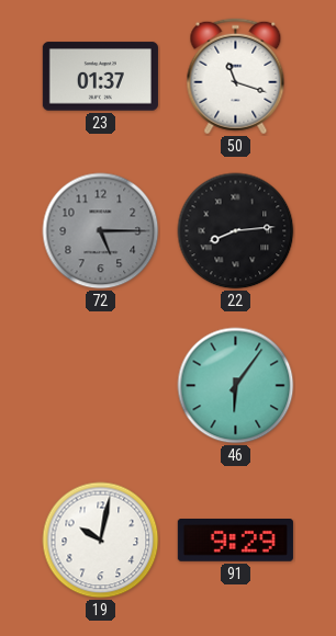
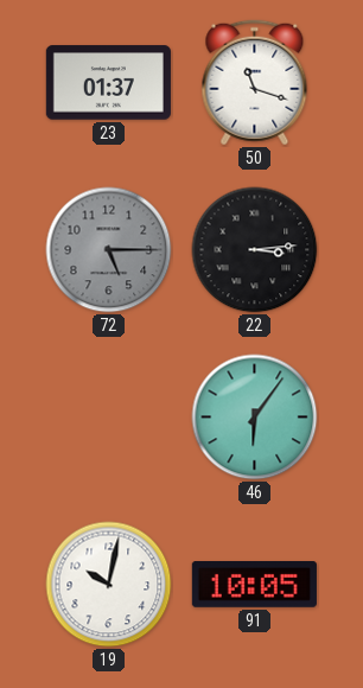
22: 8:14 -> 3:14
91: 9:29 -> 10:05
